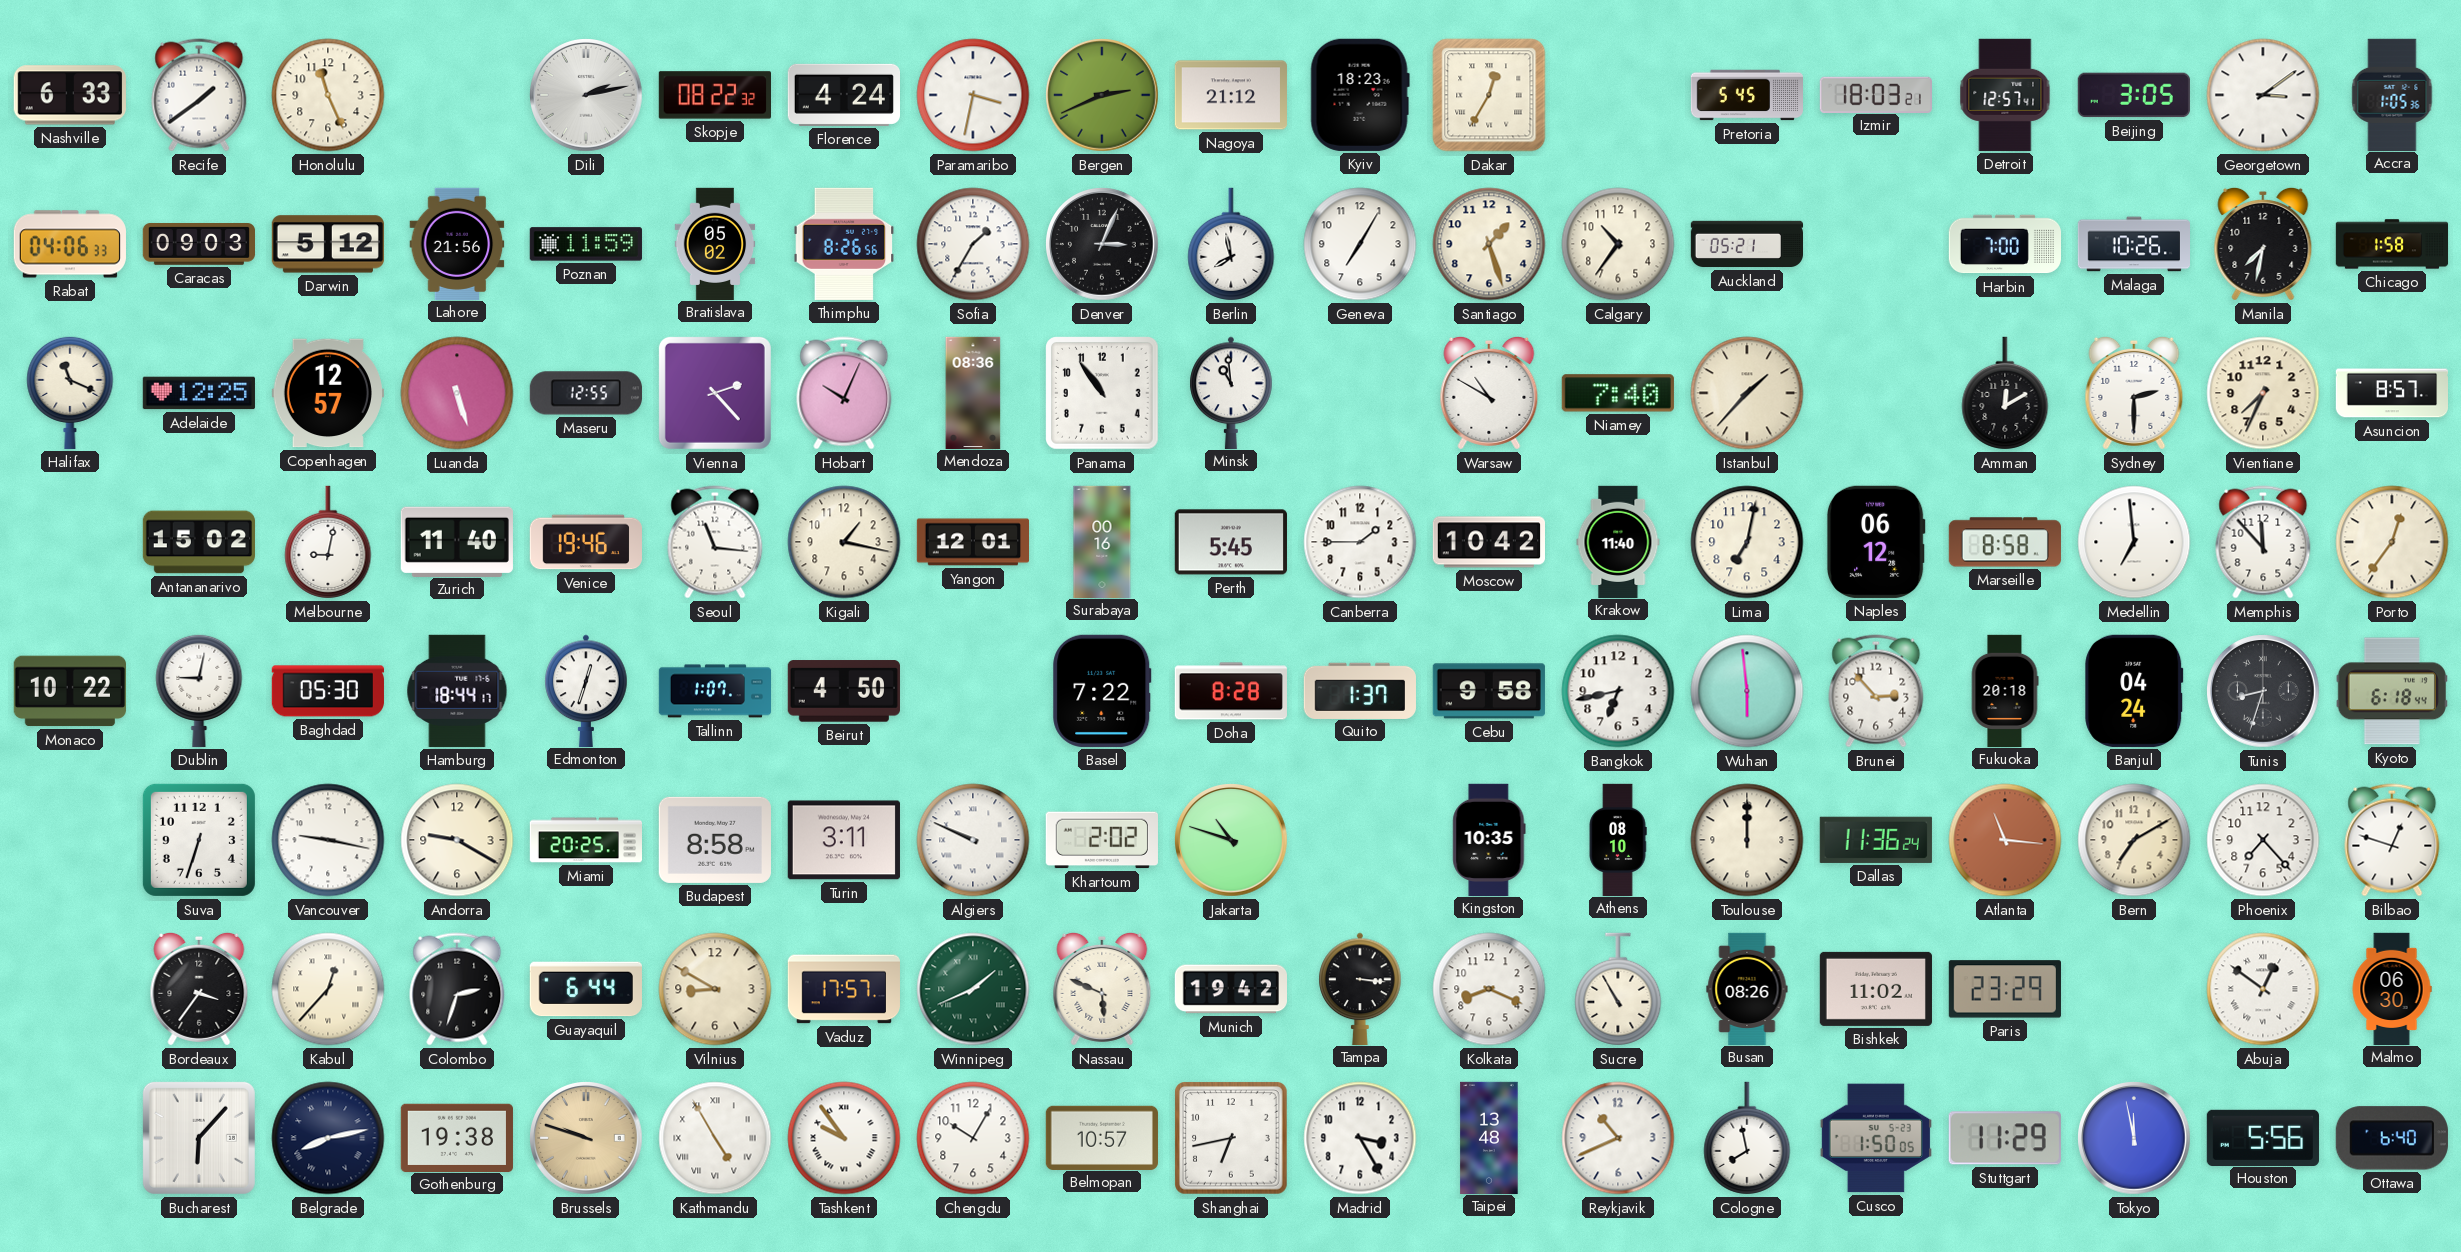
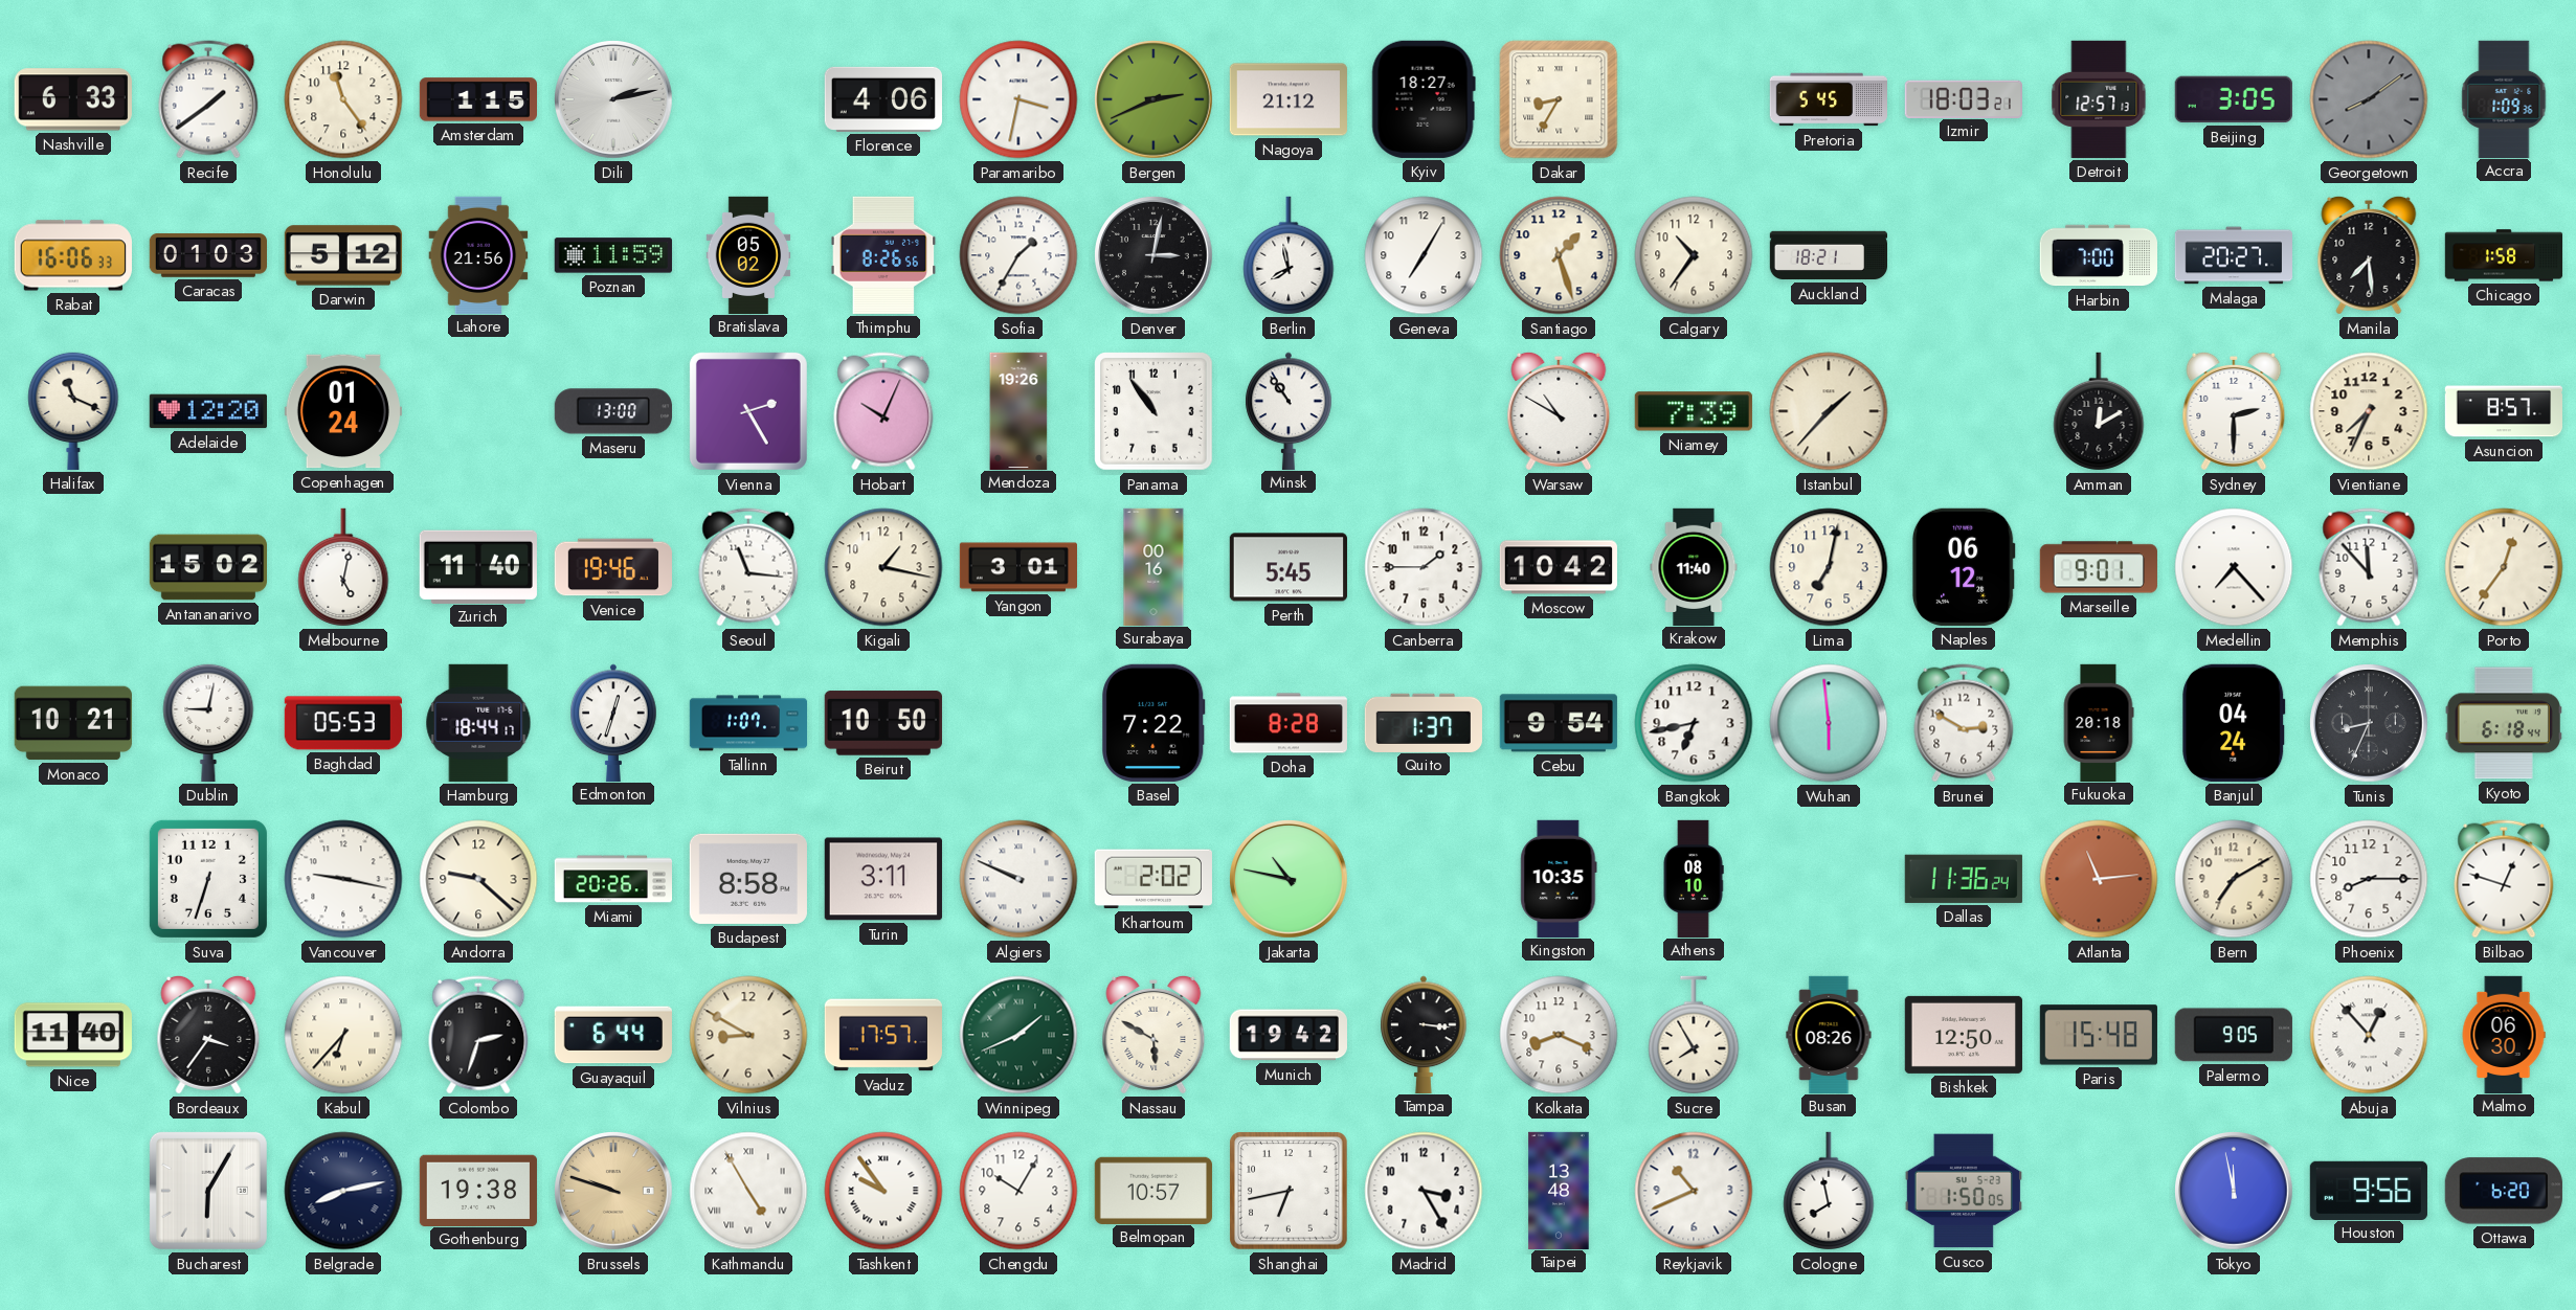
Honolulu: 11:26 -> 11:24
Amsterdam: none -> 1:15
Skopje: 08:22 -> none
Florence: 4:24 -> 4:06
Kyiv: 18:23 -> 18:27
Dakar: 12:35 -> 8:35
Detroit: 12:57:41 -> 12:57:13
Georgetown: 3:09 -> 8:09
Georgetown dial: white -> grey
Accra: 1:05 -> 1:09
Rabat: 04:06 -> 16:06
Caracas: 09:03 -> 01:03
Denver: 3:04 -> 3:02
Auckland: 05:21 -> 18:21
Malaga: 10:26 -> 20:27
Manila: 7:32 -> 7:29
Adelaide: 12:25 -> 12:20
Copenhagen: 12:57 -> 01:24
Luanda: 5:27 -> none
Maseru: 12:55 -> 13:00
Vienna: 2:23 -> 2:25
Mendoza: 08:36 -> 19:26
Minsk: 10:59 -> 10:54
Niamey: 7:40 -> 7:39
Melbourne: 9:02 -> 5:02
Yangon: 12:01 -> 3:01
Marseille: 8:58 -> 9:01
Medellin: 6:59 -> 7:23
Monaco: 10:22 -> 10:21
Baghdad: 05:30 -> 05:53
Beirut: 4:50 -> 10:50
Cebu: 9:58 -> 9:54
Brunei: 2:53 -> 2:50
Tunis: 8:33 -> 8:34
Andorra: 9:20 -> 9:22
Miami: 20:25 -> 20:26
Jakarta: 10:48 -> 10:47
Toulouse: 12:00 -> none
Atlanta: 11:16 -> 11:14
Phoenix: 7:23 -> 8:15
Nice: none -> 11:40
Kabul: 12:37 -> 6:37
Nassau: 5:49 -> 5:50
Sucre: 10:55 -> 7:55
Bishkek: 11:02 -> 12:50
Paris: 23:29 -> 15:48
Palermo: none -> 9:05
Abuja: 12:51 -> 12:53
Bucharest: 6:07 -> 6:05
Stuttgart: 11:29 -> none
Houston: 5:56 -> 9:56
Ottawa: 6:40 -> 6:20
